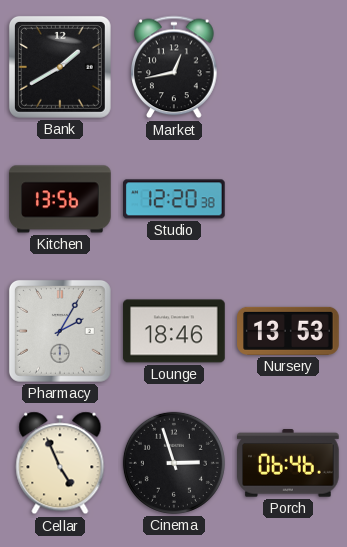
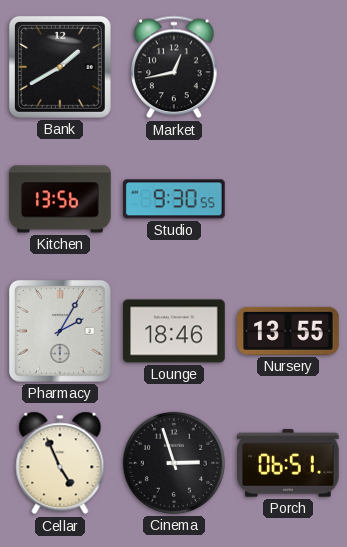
Studio: 12:20 -> 9:30
Nursery: 13:53 -> 13:55
Porch: 06:46 -> 06:51
